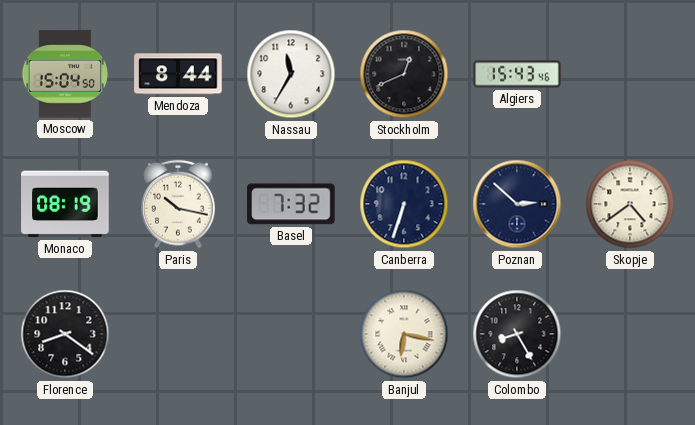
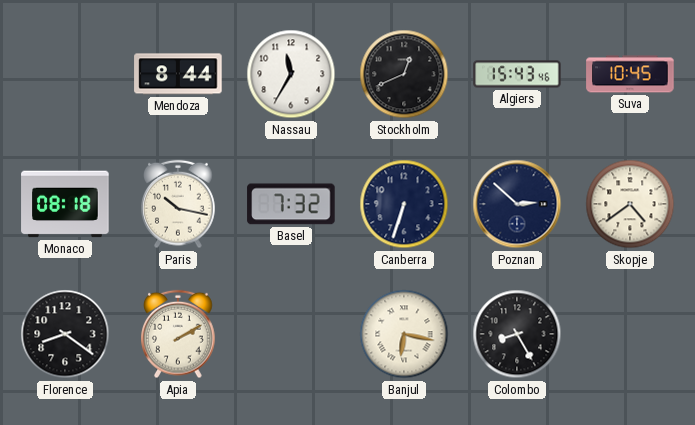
Moscow: 15:04 -> none
Suva: none -> 10:45
Monaco: 08:19 -> 08:18
Apia: none -> 2:10
